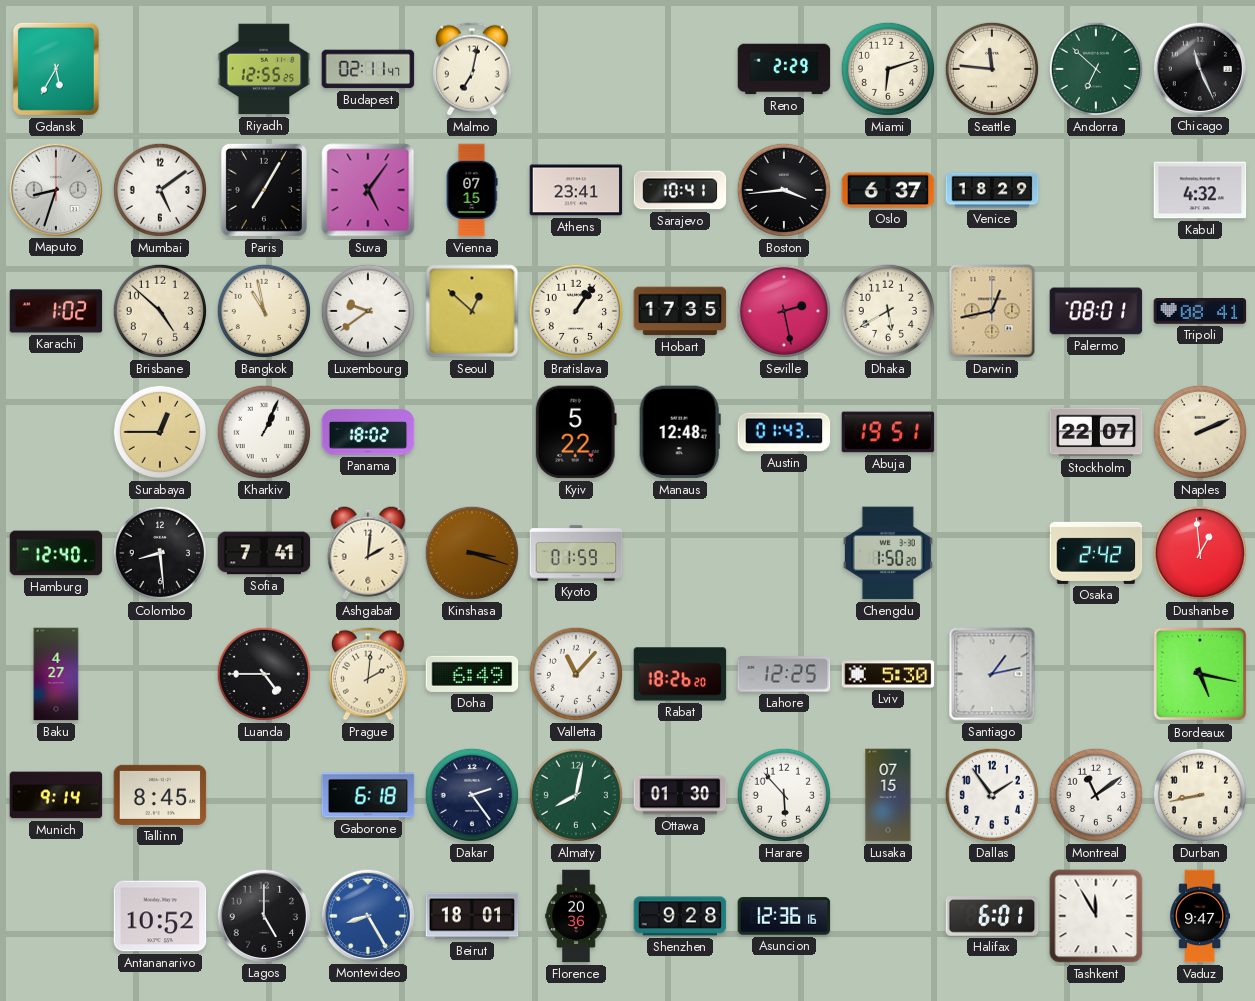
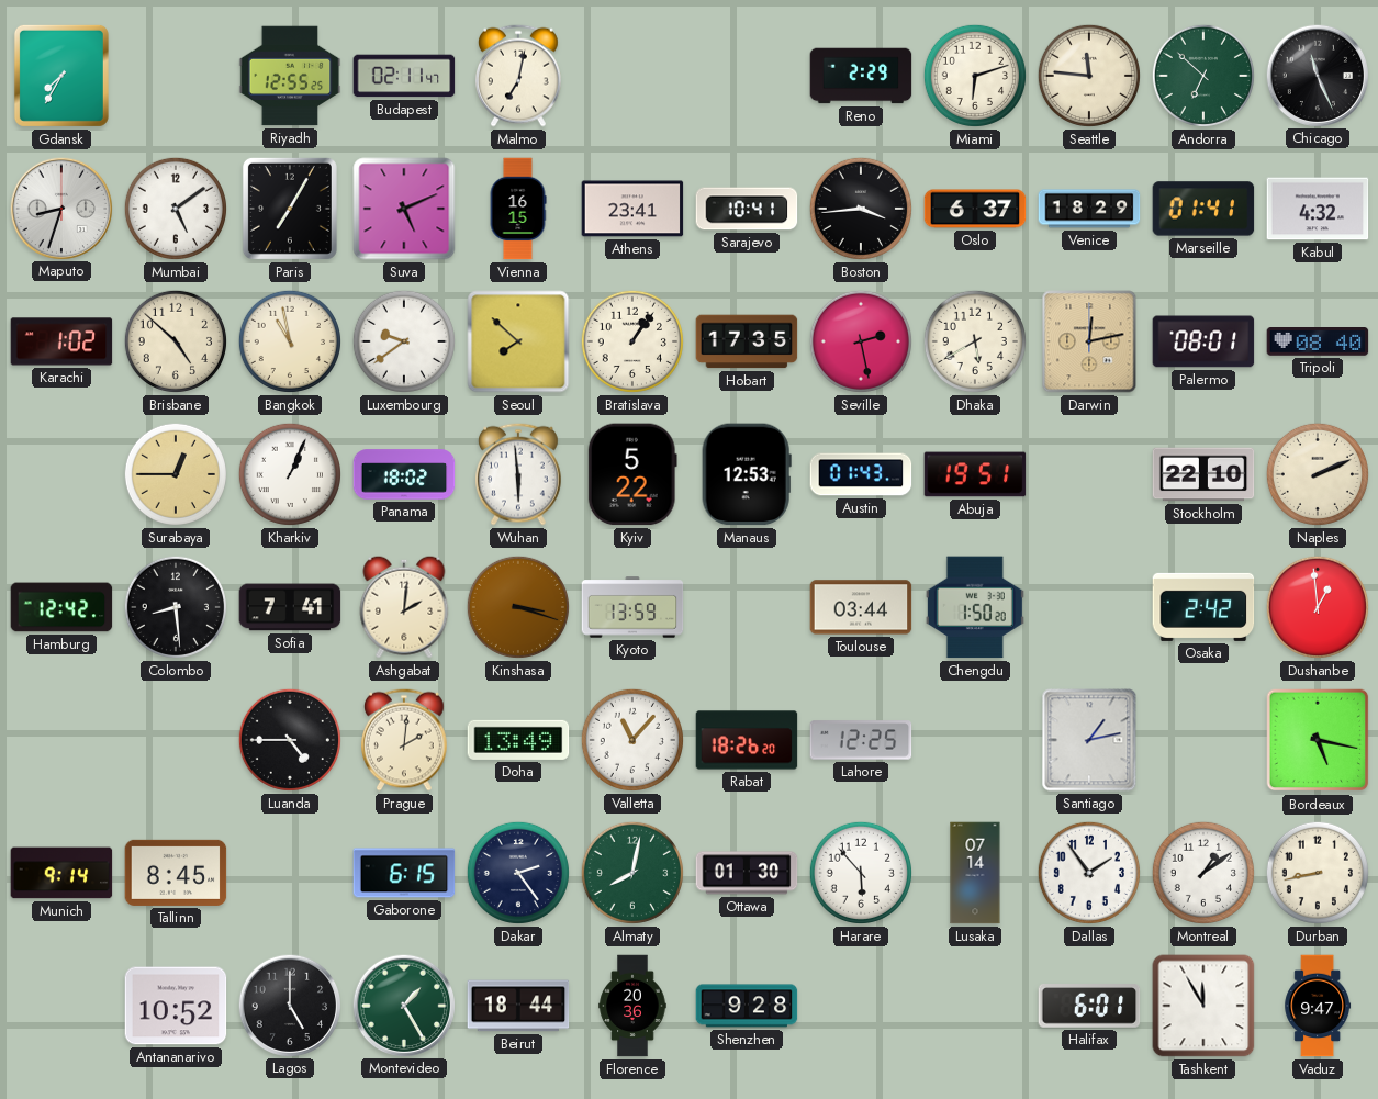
Gdansk: 5:35 -> 7:35
Suva: 5:06 -> 5:11
Vienna: 07:15 -> 16:15
Marseille: none -> 01:41
Seoul: 12:52 -> 7:52
Darwin: 12:43 -> 12:13
Tripoli: 08:41 -> 08:40
Wuhan: none -> 5:59
Manaus: 12:48 -> 12:53
Stockholm: 22:07 -> 22:10
Hamburg: 12:40 -> 12:42
Kyoto: 01:59 -> 13:59
Toulouse: none -> 03:44
Baku: 4:27 -> none
Doha: 6:49 -> 13:49
Lviv: 5:30 -> none
Gaborone: 6:18 -> 6:15
Lusaka: 07:15 -> 07:14
Montreal: 11:09 -> 1:09
Montevideo: 8:25 -> 1:25
Montevideo dial: blue -> green
Beirut: 18:01 -> 18:44
Asuncion: 12:36 -> none
